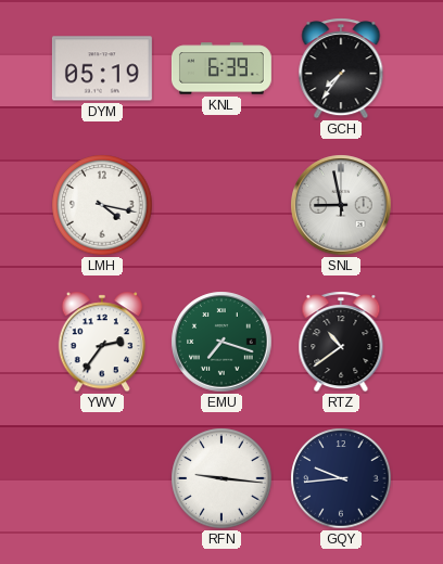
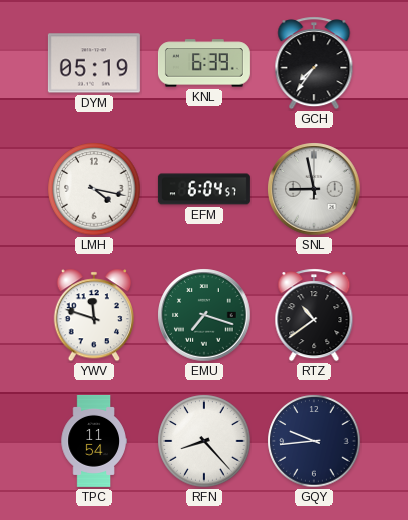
EFM: none -> 6:04
YWV: 2:36 -> 11:48
TPC: none -> 11:54
RFN: 9:16 -> 8:23
